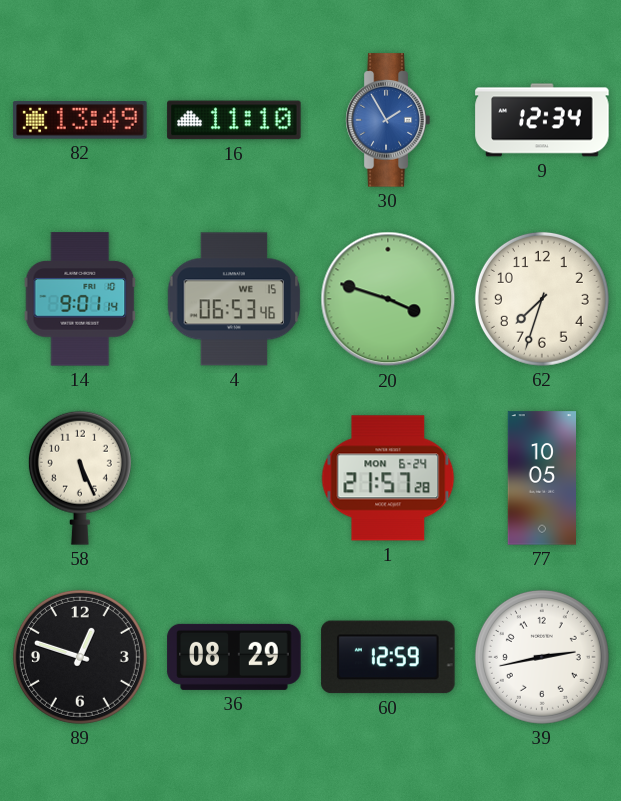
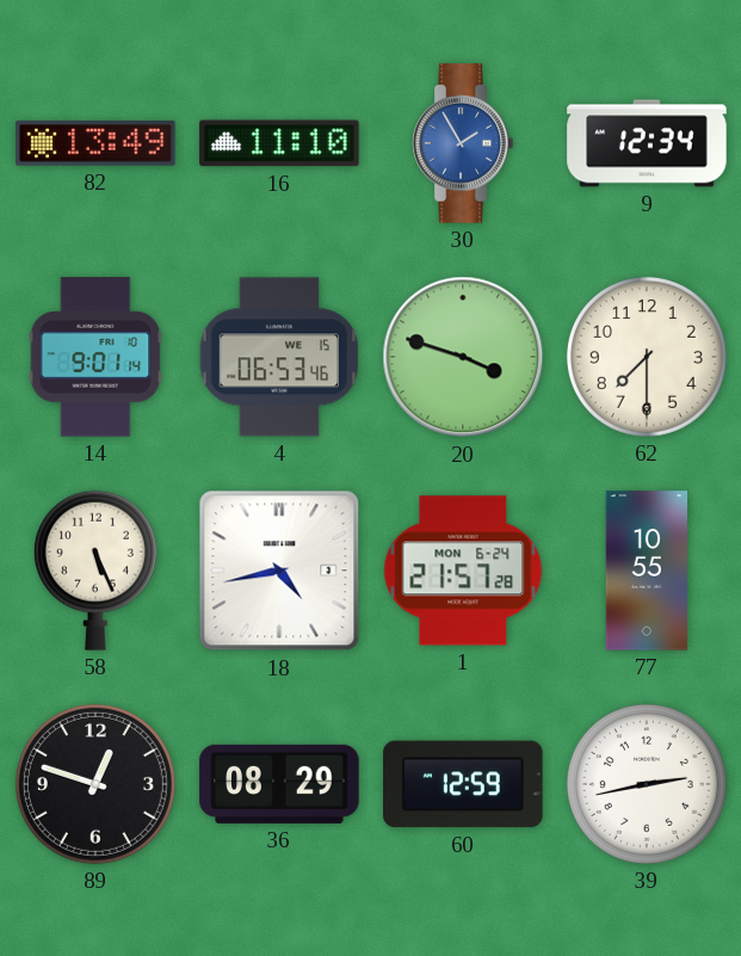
62: 7:33 -> 7:30
18: none -> 4:43
77: 10:05 -> 10:55
